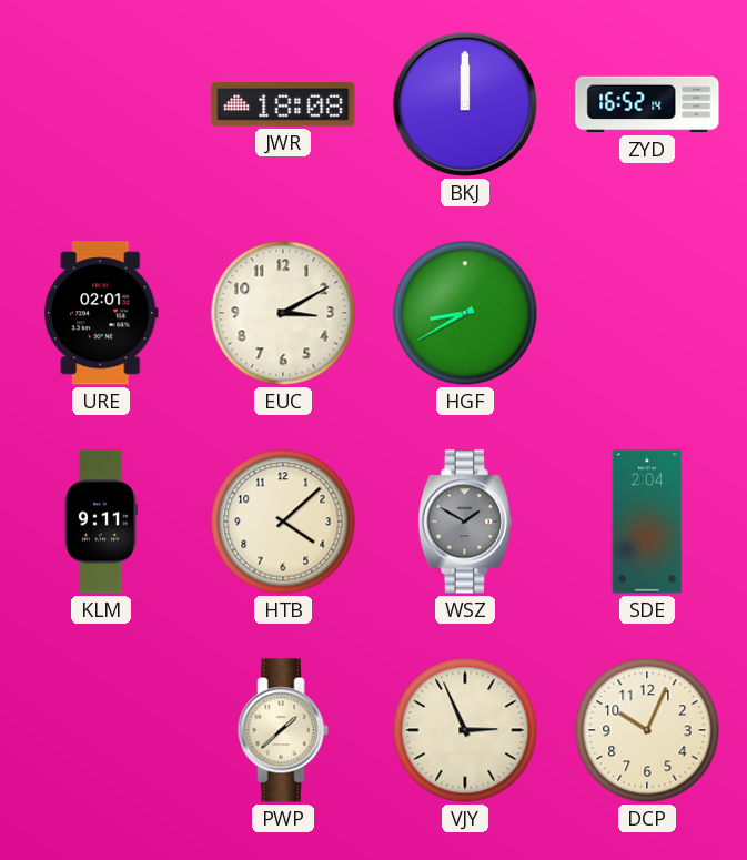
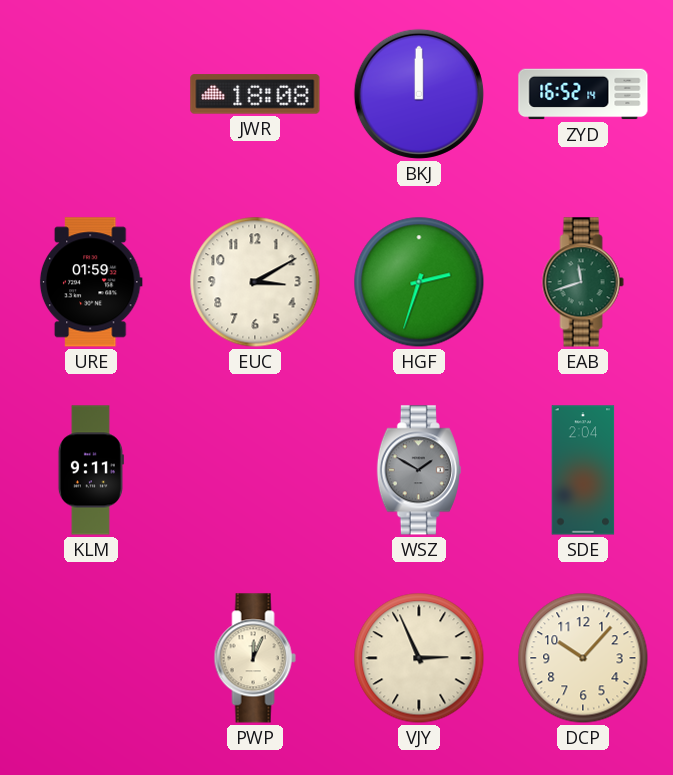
URE: 02:01 -> 01:59
HGF: 8:40 -> 2:33
EAB: none -> 11:42
HTB: 4:08 -> none
PWP: 1:38 -> 12:04
DCP: 10:04 -> 10:07
